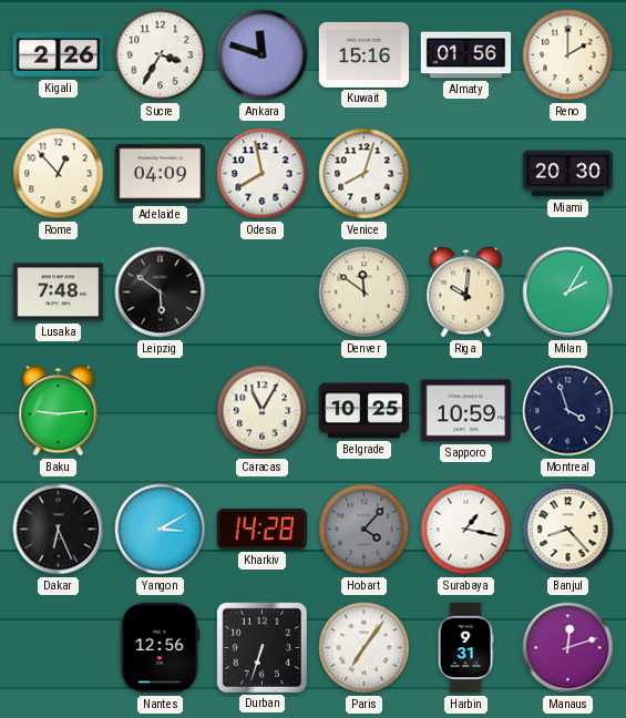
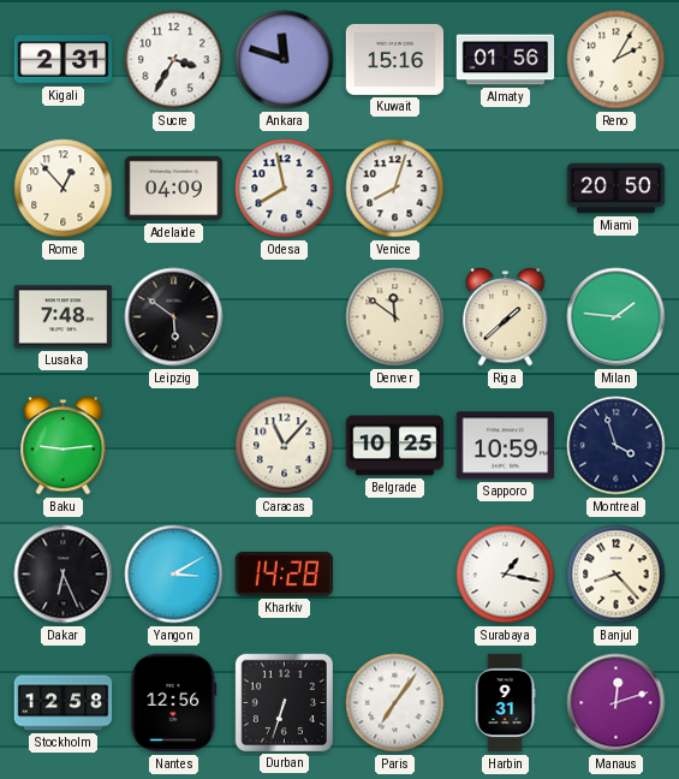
Kigali: 2:26 -> 2:31
Reno: 2:00 -> 2:05
Miami: 20:30 -> 20:50
Riga: 10:01 -> 1:38
Milan: 2:05 -> 1:46
Caracas: 11:05 -> 11:07
Hobart: 4:07 -> none
Stockholm: none -> 12:58
